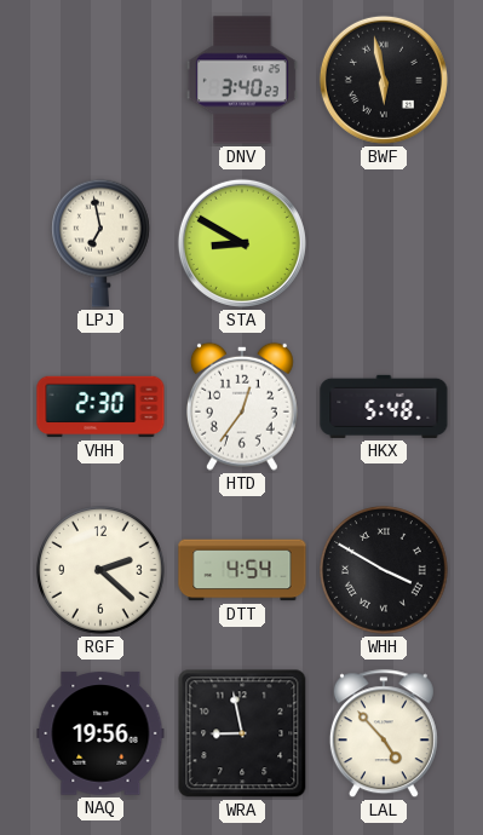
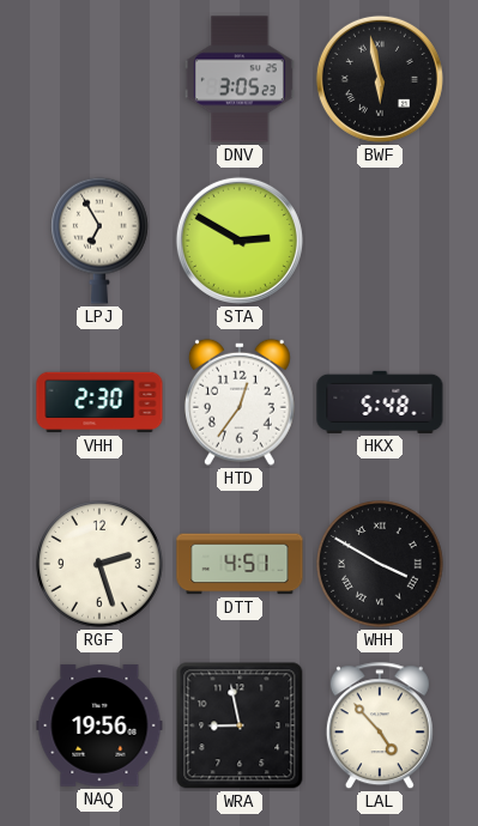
DNV: 3:40 -> 3:05
LPJ: 6:58 -> 6:55
STA: 8:50 -> 2:50
RGF: 2:22 -> 2:27
DTT: 4:54 -> 4:51
